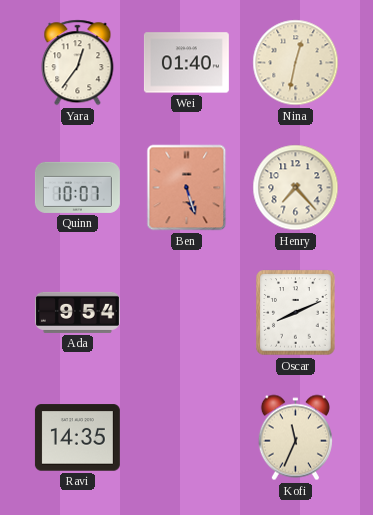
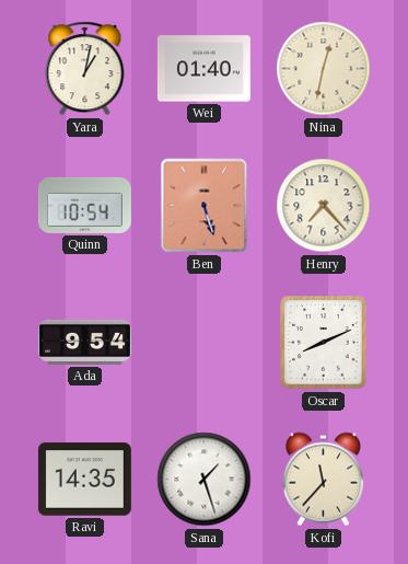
Yara: 12:36 -> 1:02
Quinn: 10:07 -> 10:54
Sana: none -> 1:27
Kofi: 11:34 -> 11:37
